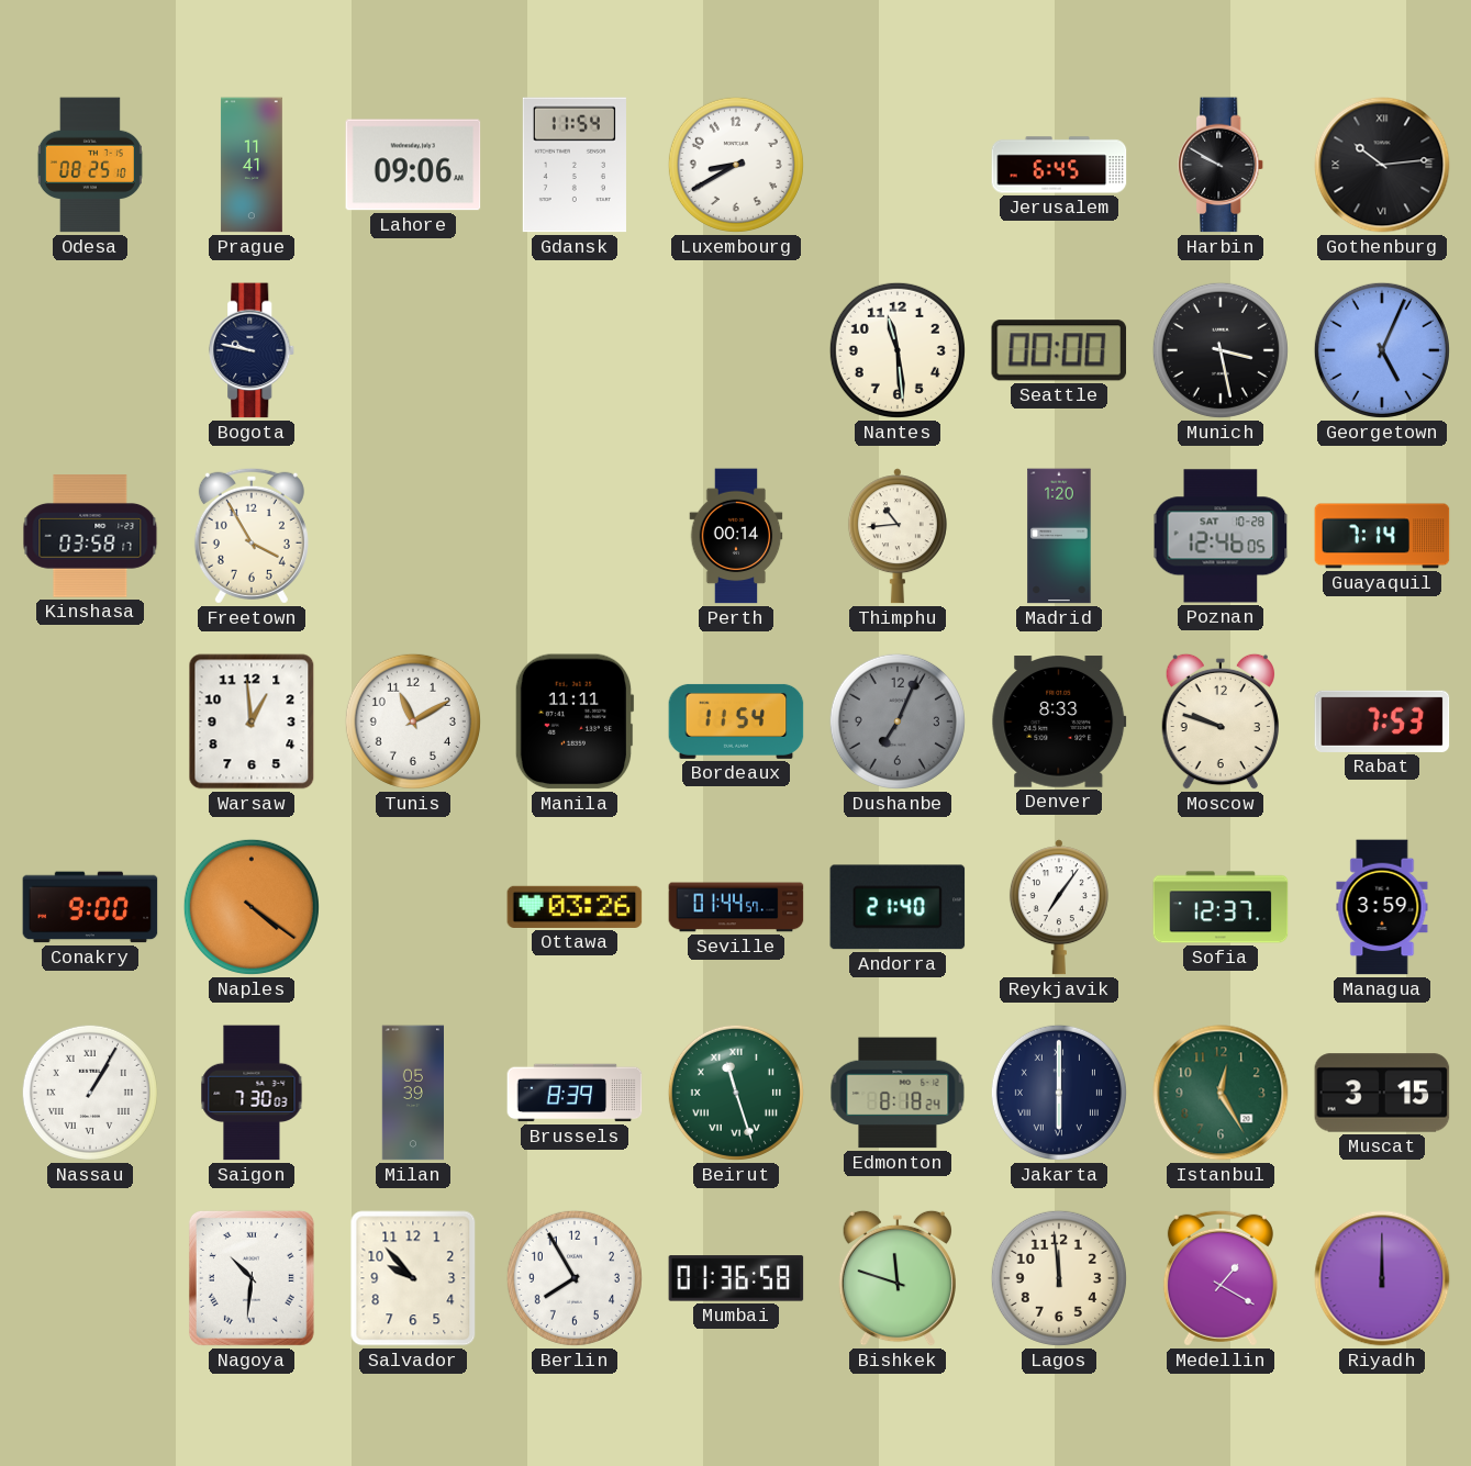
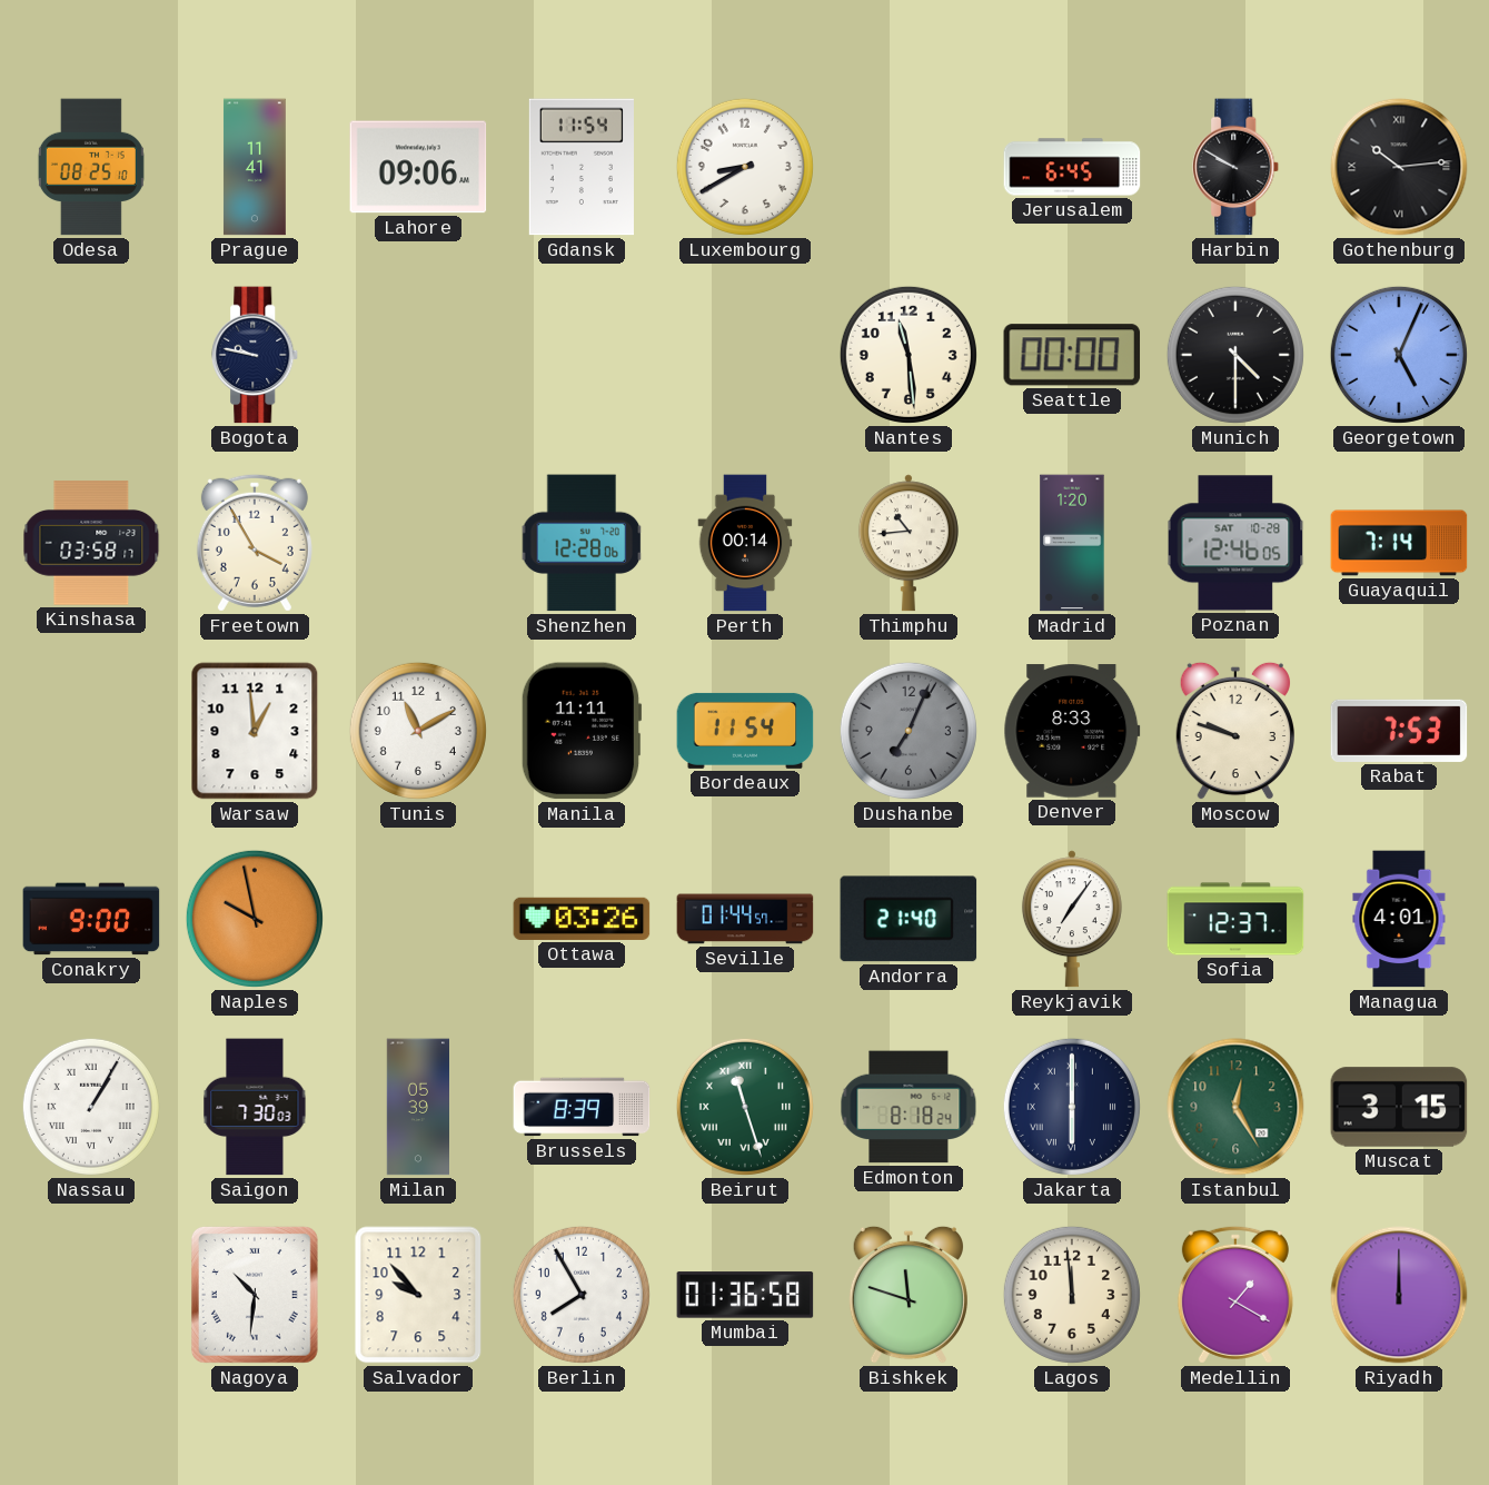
Munich: 3:28 -> 4:30
Shenzhen: none -> 12:28
Naples: 4:21 -> 9:58
Managua: 3:59 -> 4:01
